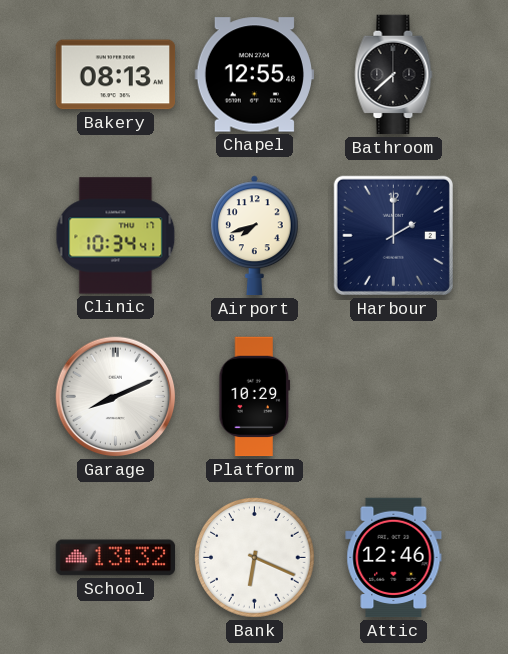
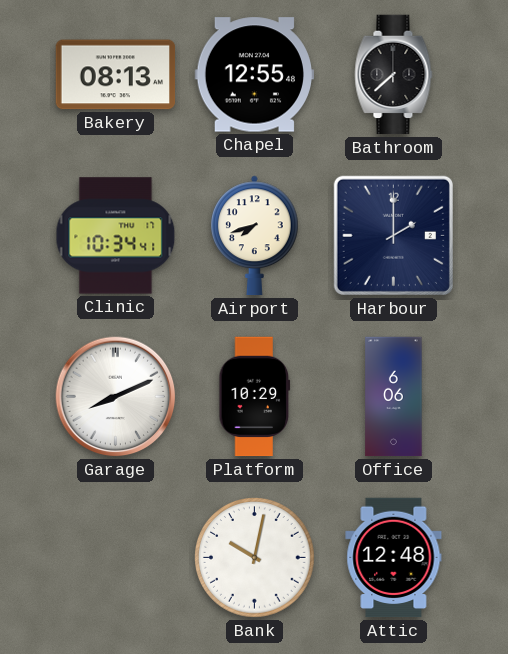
Office: none -> 6:06
School: 13:32 -> none
Bank: 6:19 -> 10:02
Attic: 12:46 -> 12:48
